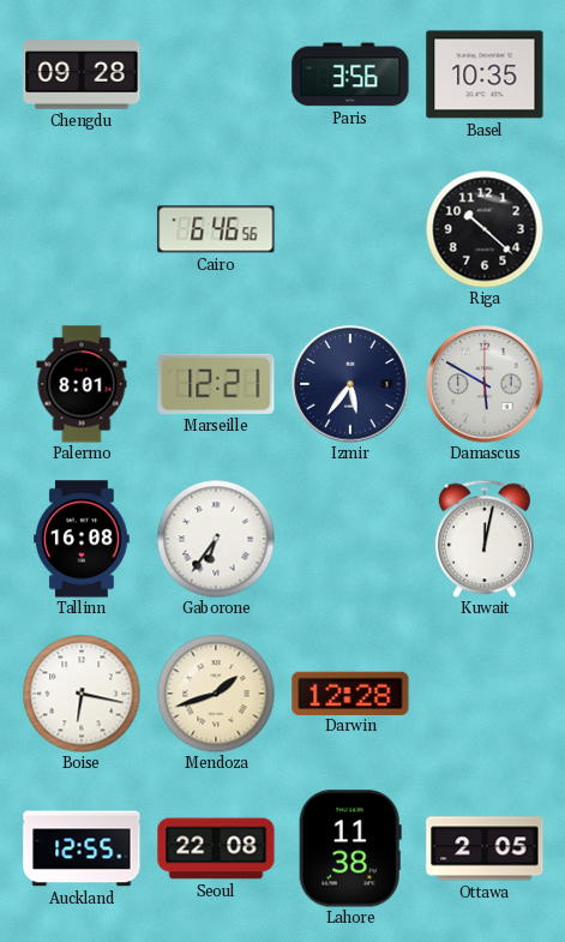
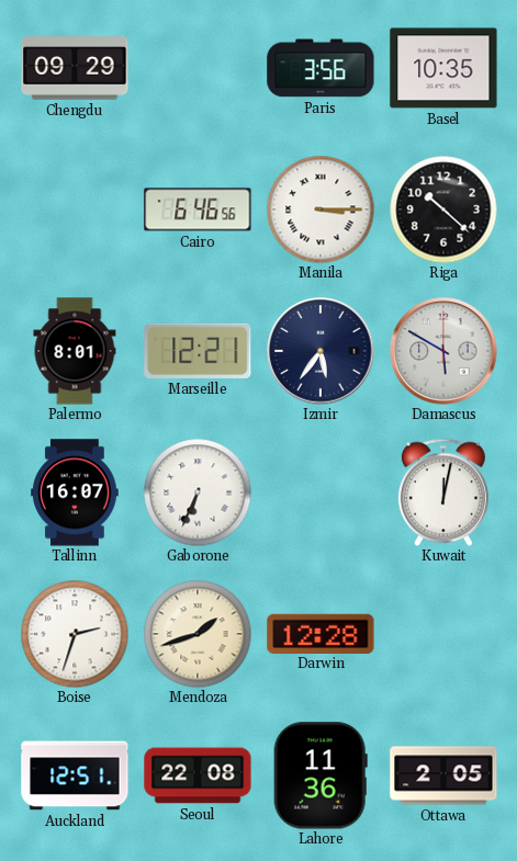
Chengdu: 09:28 -> 09:29
Manila: none -> 3:15
Tallinn: 16:08 -> 16:07
Gaborone: 6:36 -> 6:34
Boise: 6:17 -> 2:33
Auckland: 12:55 -> 12:51
Lahore: 11:38 -> 11:36
